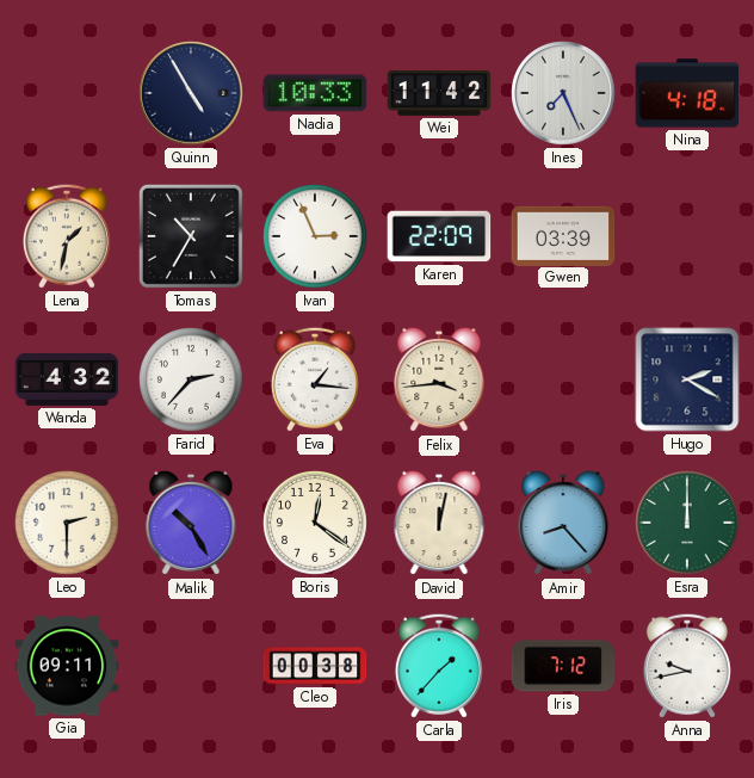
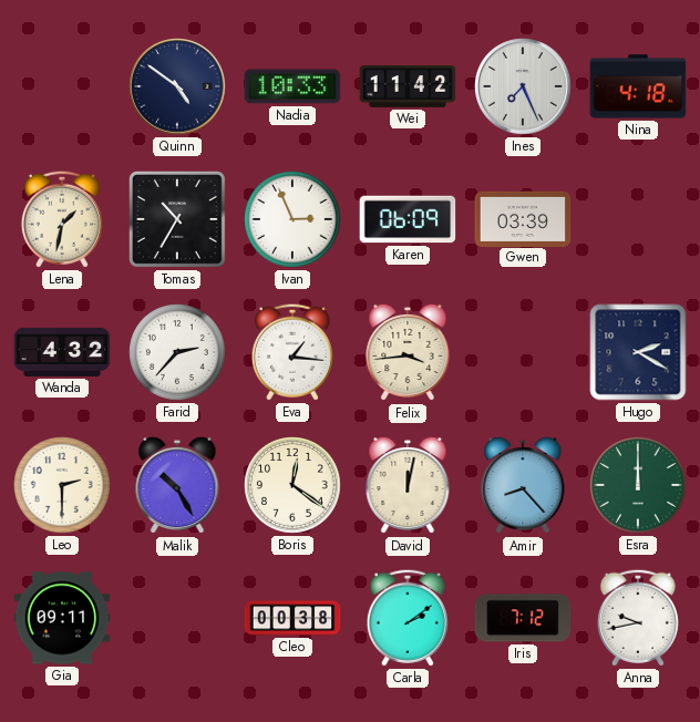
Quinn: 4:55 -> 4:51
Karen: 22:09 -> 06:09
Carla: 1:37 -> 2:09
